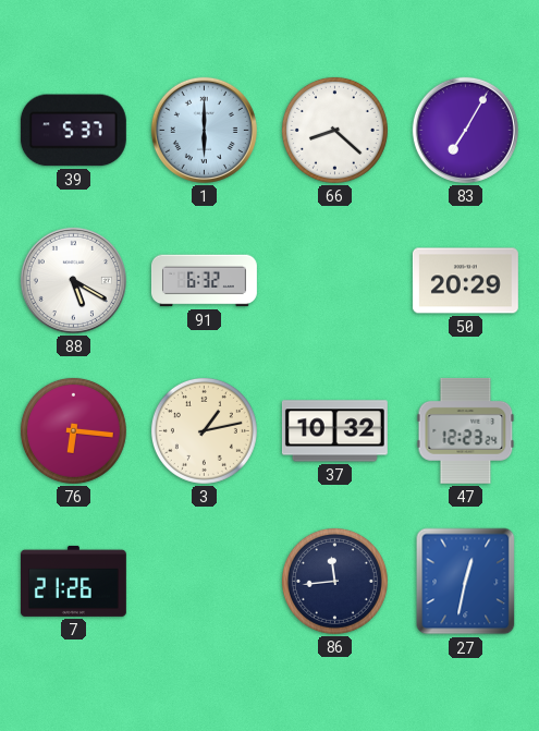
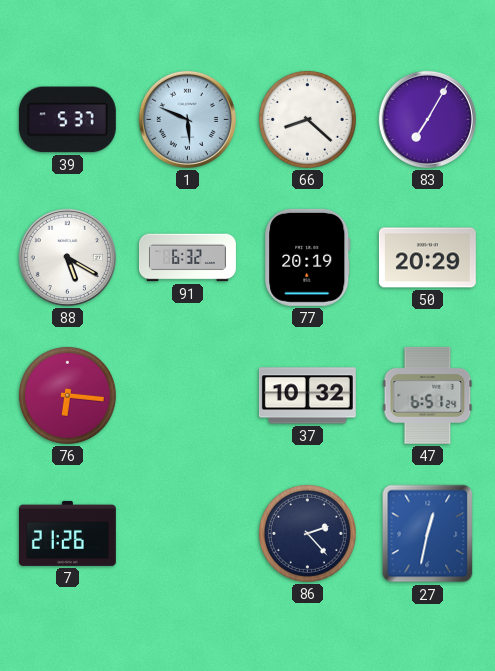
1: 6:00 -> 5:49
77: none -> 20:19
3: 1:13 -> none
47: 12:23 -> 6:51
86: 11:44 -> 2:23
